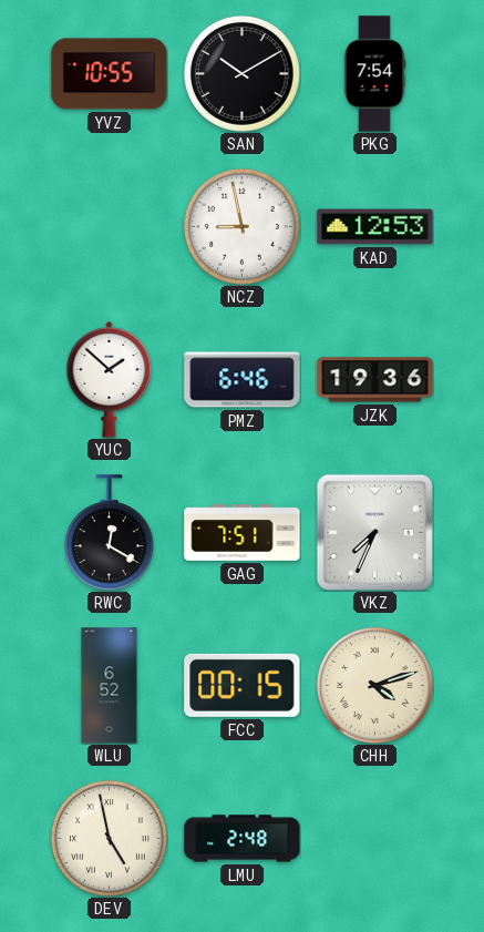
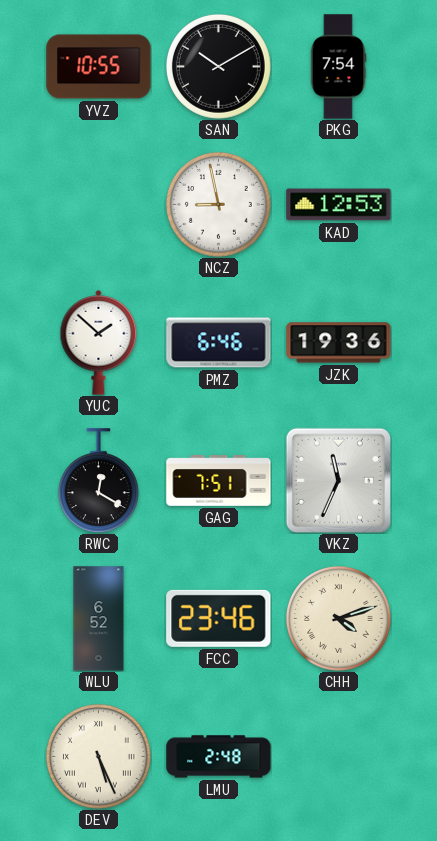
VKZ: 7:34 -> 11:34
FCC: 00:15 -> 23:46
DEV: 4:58 -> 5:26
